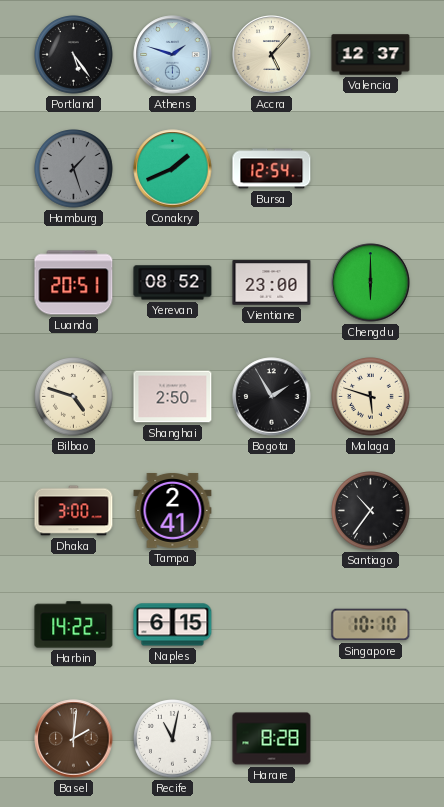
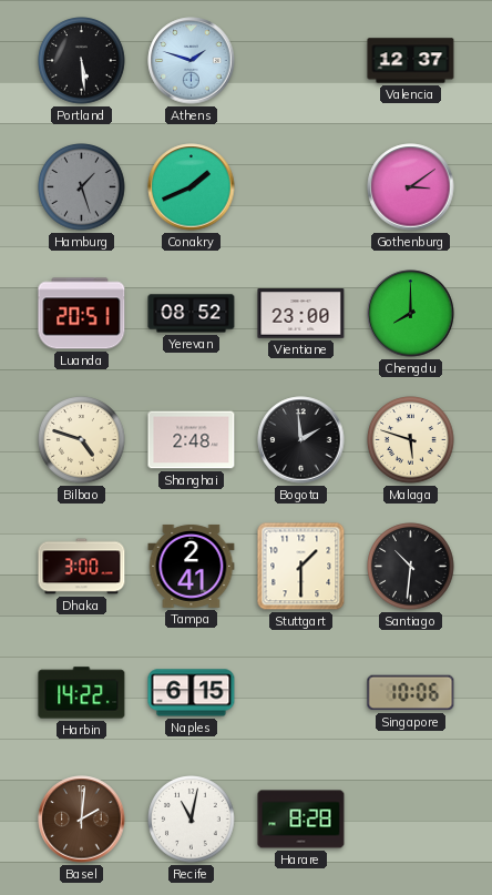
Portland: 5:24 -> 5:29
Accra: 5:07 -> none
Bursa: 12:54 -> none
Gothenburg: none -> 3:09
Chengdu: 6:00 -> 8:00
Shanghai: 2:50 -> 2:48
Bogota: 1:55 -> 1:59
Stuttgart: none -> 1:30
Santiago: 10:36 -> 10:31
Singapore: 10:10 -> 10:06
